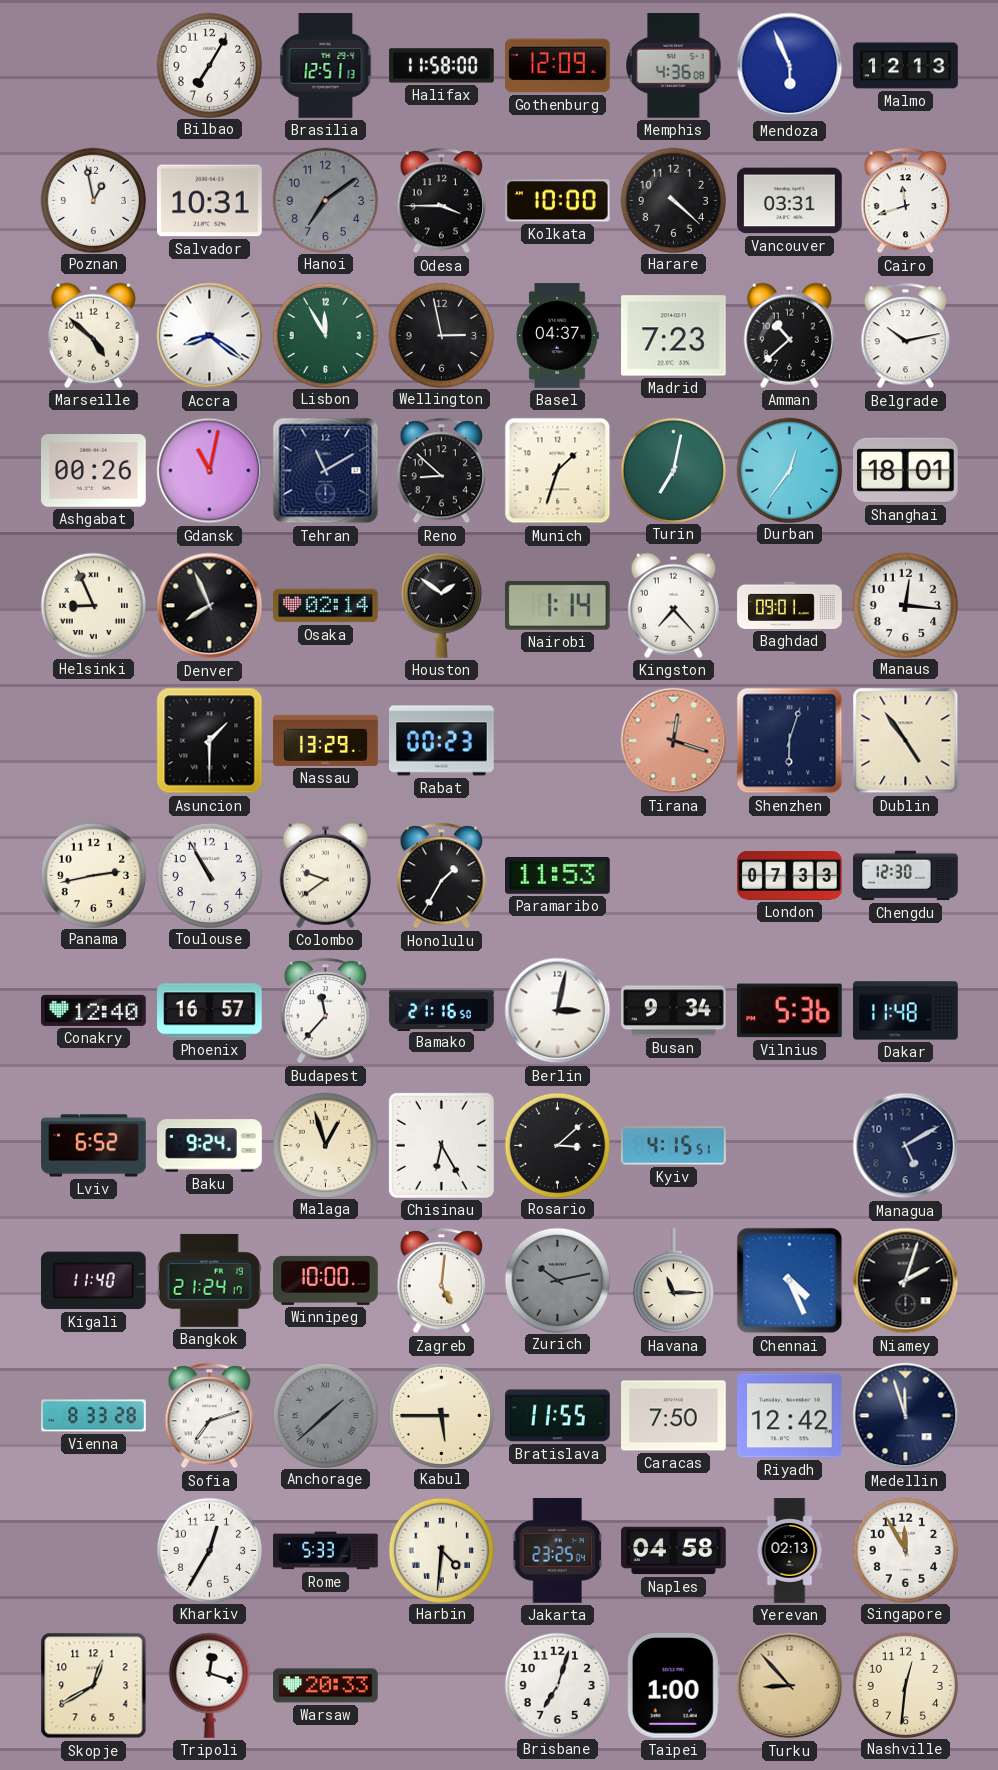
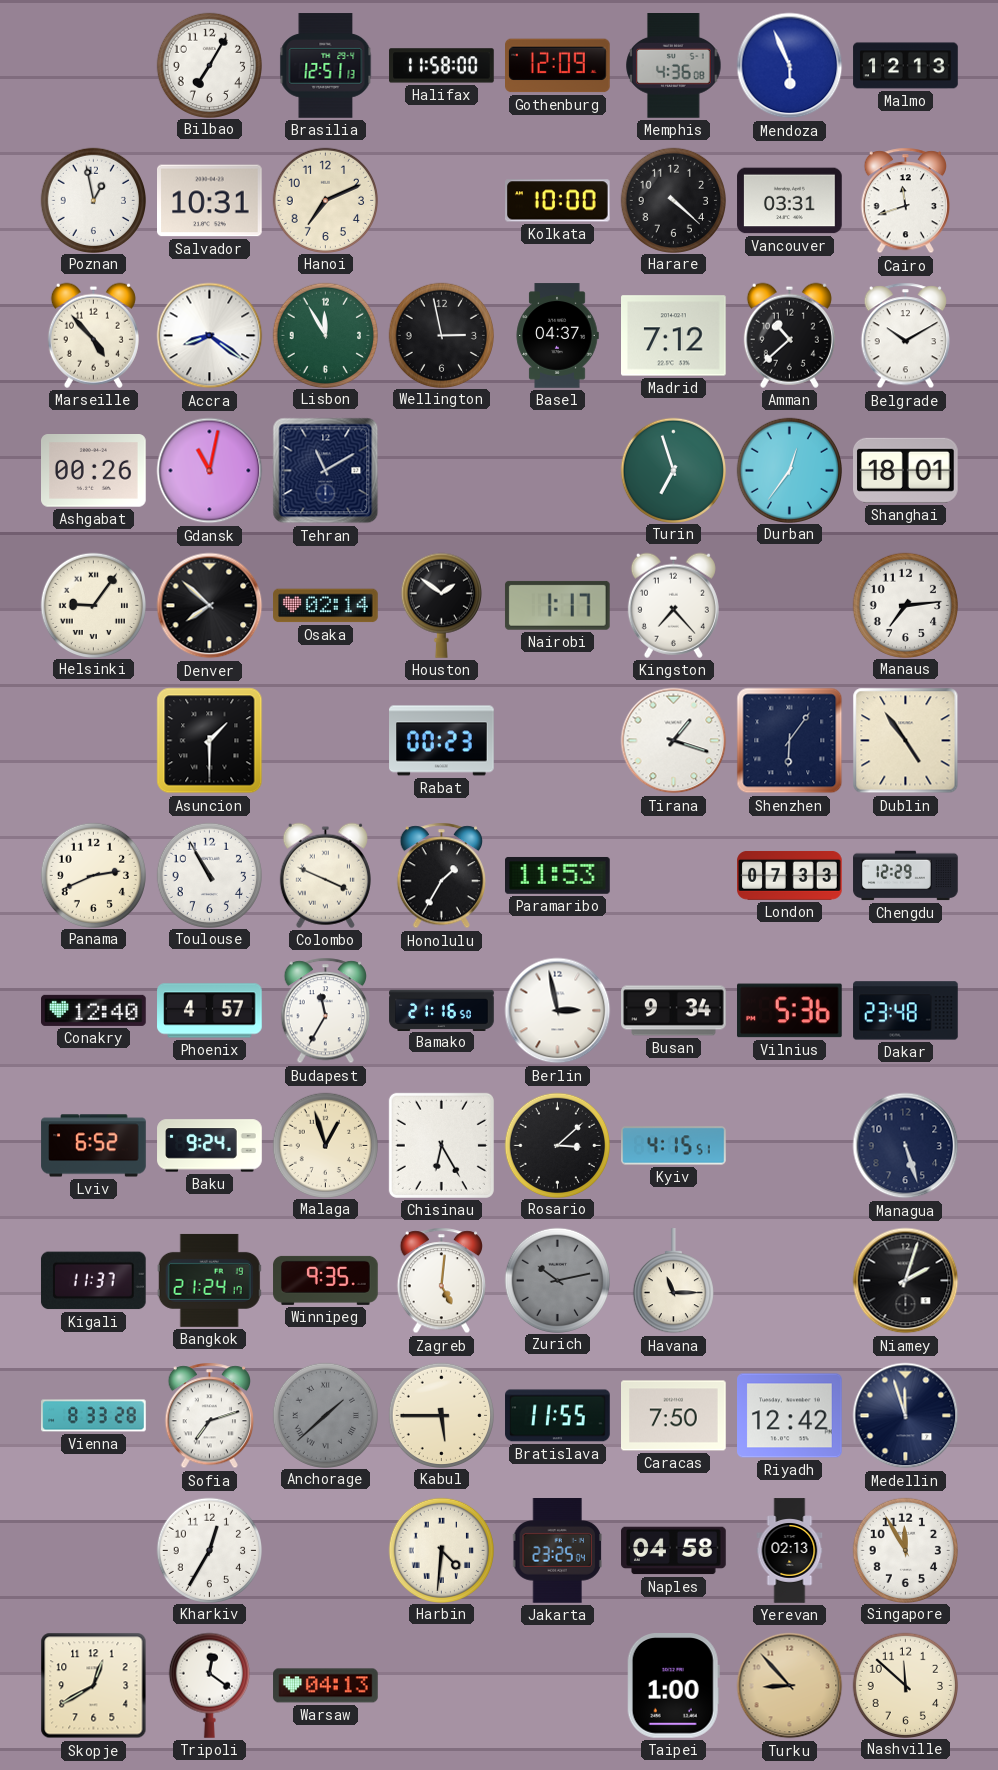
Hanoi: 7:09 -> 7:11
Hanoi dial: grey -> cream
Odesa: 3:45 -> none
Marseille: 4:52 -> 4:53
Madrid: 7:23 -> 7:12
Belgrade: 10:13 -> 10:10
Reno: 8:52 -> none
Munich: 1:33 -> none
Turin: 7:02 -> 6:57
Helsinki: 8:56 -> 9:06
Denver: 7:56 -> 7:52
Nairobi: 1:14 -> 1:17
Baghdad: 09:01 -> none
Manaus: 12:16 -> 7:14
Nassau: 13:29 -> none
Tirana: 12:18 -> 1:18
Tirana dial: salmon -> white
Shenzhen: 6:03 -> 6:06
Panama: 2:43 -> 2:41
Colombo: 9:39 -> 3:49
Chengdu: 12:30 -> 12:29
Phoenix: 16:57 -> 4:57
Budapest: 11:37 -> 11:35
Berlin: 3:02 -> 2:58
Dakar: 11:48 -> 23:48
Managua: 5:10 -> 5:27
Kigali: 11:40 -> 11:37
Winnipeg: 10:00 -> 9:35
Chennai: 4:26 -> none
Rome: 5:33 -> none
Tripoli: 12:18 -> 12:21
Warsaw: 20:33 -> 04:13
Brisbane: 7:03 -> none
Nashville: 12:31 -> 11:52
